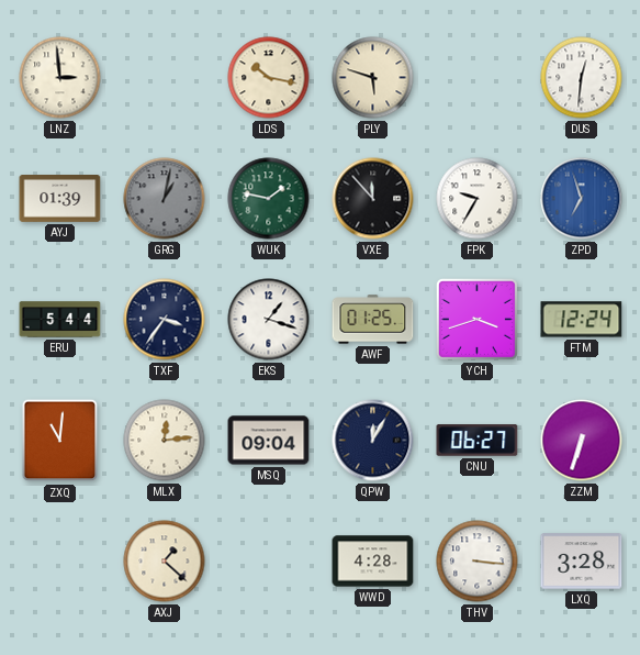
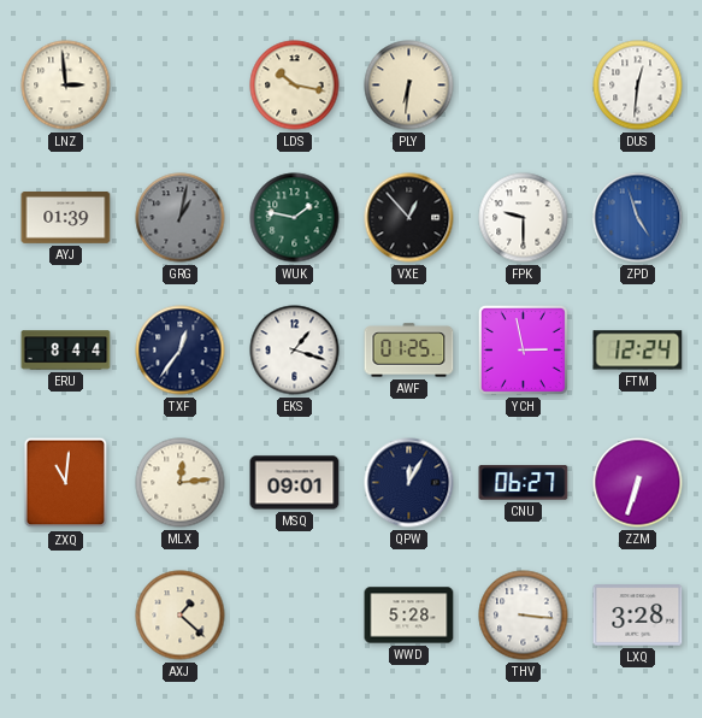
PLY: 5:48 -> 6:31
VXE: 11:53 -> 12:53
FPK: 9:35 -> 9:30
ZPD: 6:57 -> 4:57
ERU: 5:44 -> 8:44
TXF: 3:36 -> 12:36
YCH: 3:42 -> 2:58
MSQ: 09:04 -> 09:01
WWD: 4:28 -> 5:28
